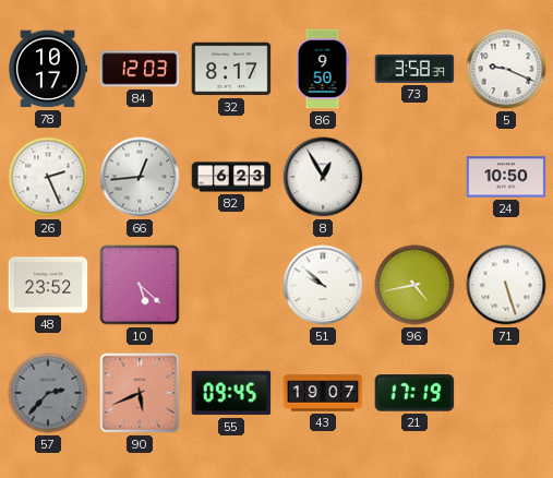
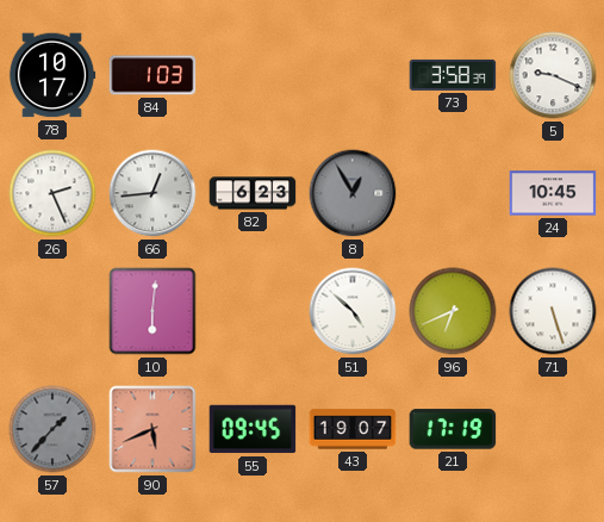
84: 12:03 -> 1:03
32: 8:17 -> none
86: 9:50 -> none
8 dial: white -> grey
24: 10:50 -> 10:45
48: 23:52 -> none
10: 5:22 -> 6:01
51: 9:52 -> 4:52
96: 4:43 -> 6:41
57: 2:37 -> 1:37
